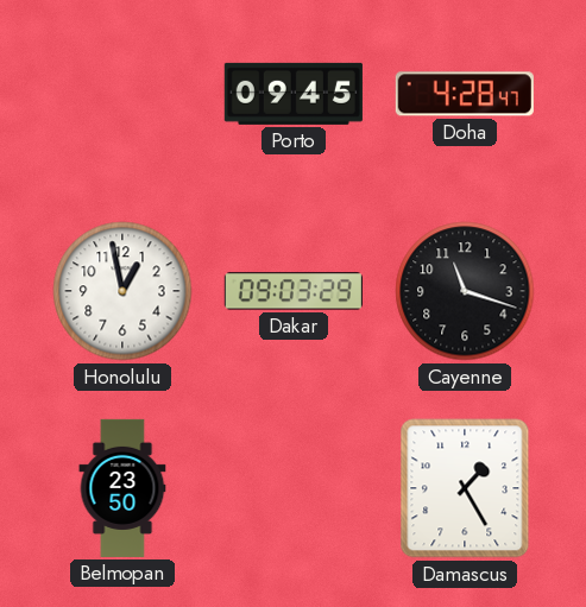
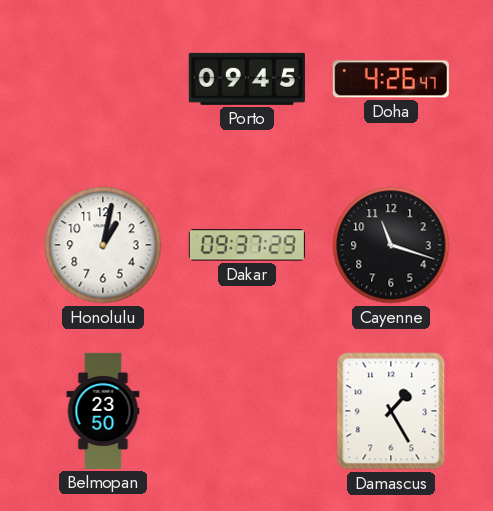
Doha: 4:28 -> 4:26
Honolulu: 12:58 -> 1:02
Dakar: 09:03 -> 09:37
